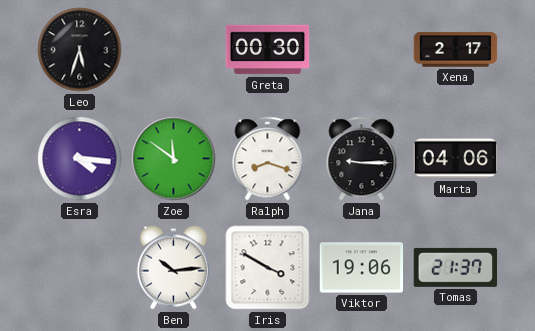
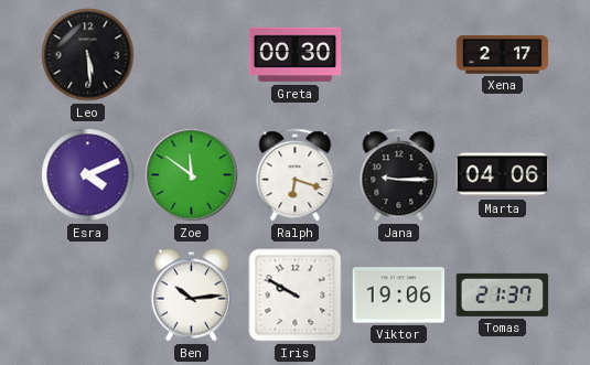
Leo: 5:33 -> 5:29
Esra: 4:16 -> 4:11
Ralph: 8:18 -> 6:18
Iris: 3:50 -> 9:50
